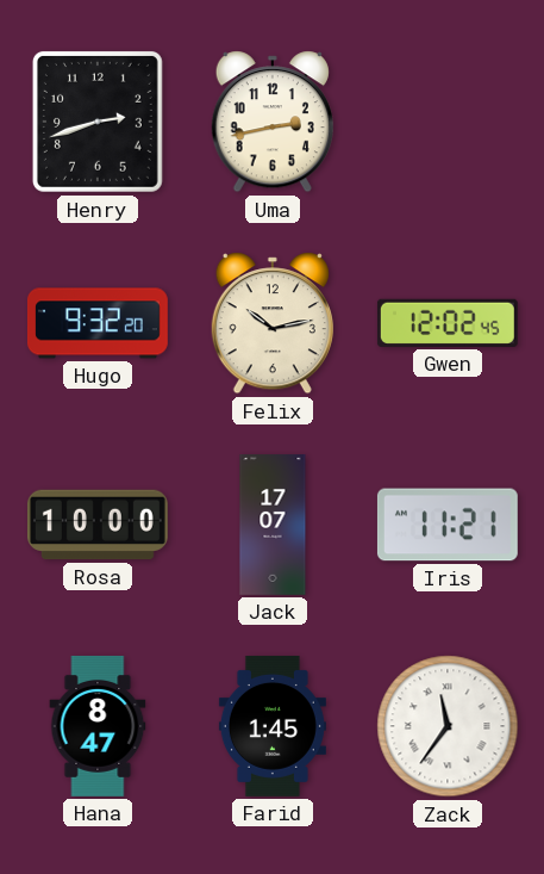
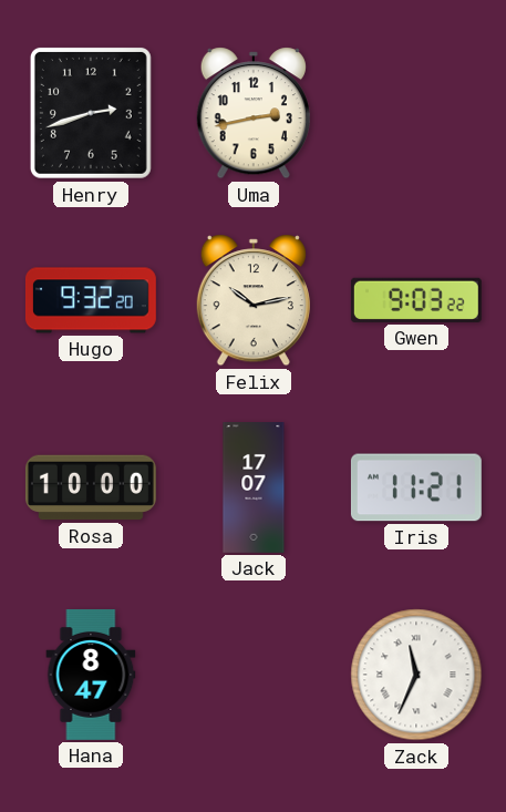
Gwen: 12:02 -> 9:03
Farid: 1:45 -> none
Zack: 11:36 -> 11:34
